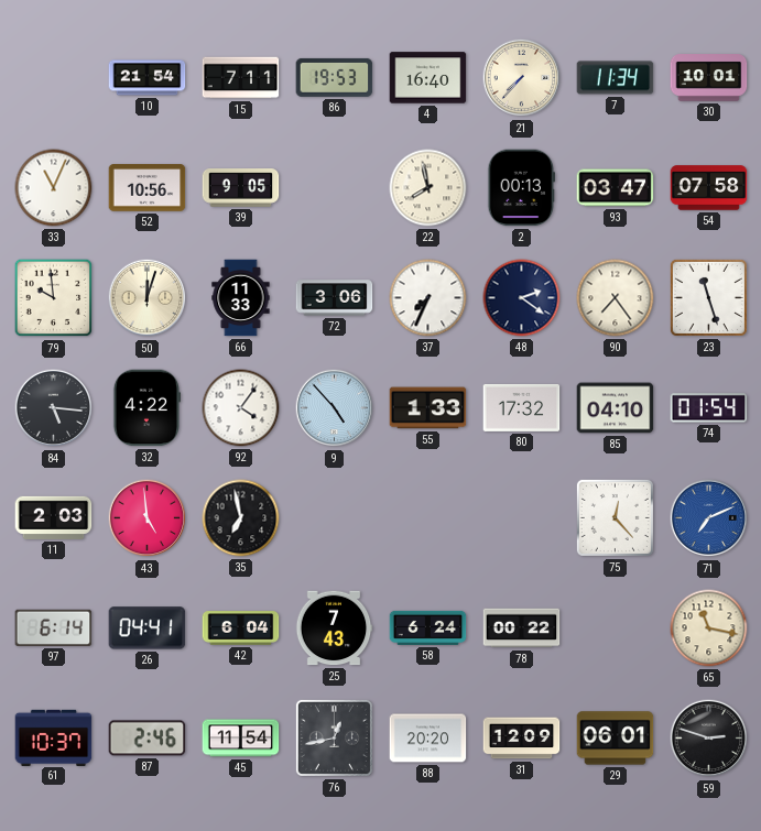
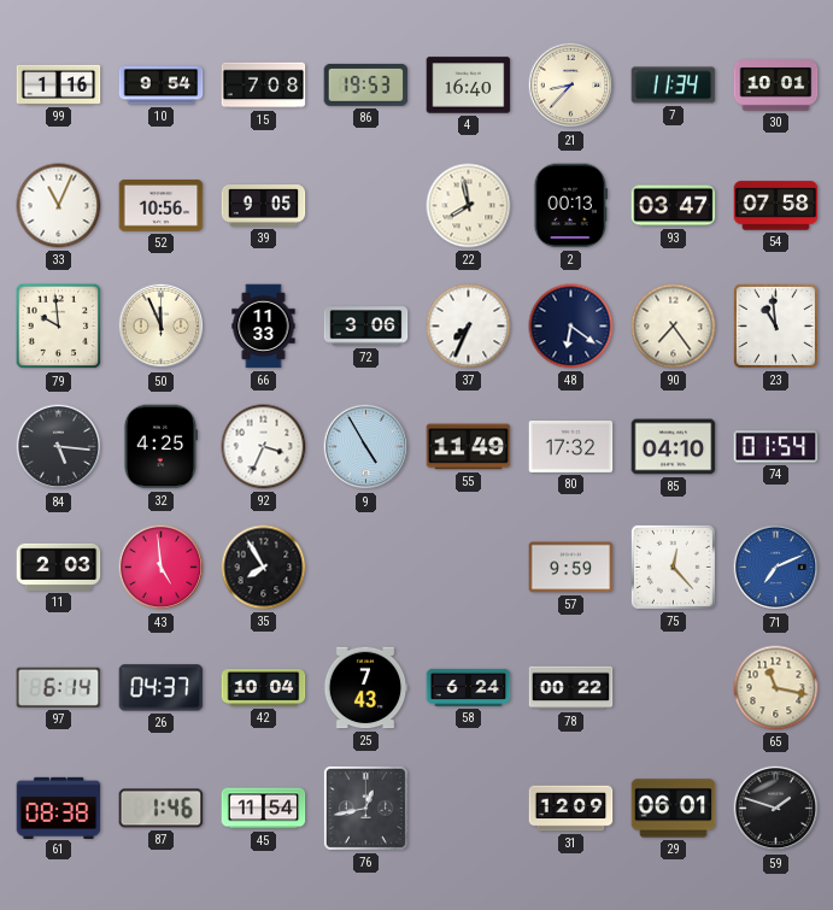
99: none -> 1:16
10: 21:54 -> 9:54
15: 7:11 -> 7:08
21: 7:37 -> 8:37
50: 12:03 -> 11:56
48: 2:21 -> 6:21
23: 11:27 -> 10:59
32: 4:22 -> 4:25
92: 4:06 -> 3:34
9: 4:53 -> 4:55
55: 1:33 -> 11:49
35: 6:58 -> 7:55
57: none -> 9:59
26: 04:41 -> 04:37
42: 6:04 -> 10:04
61: 10:37 -> 08:38
87: 2:46 -> 1:46
88: 20:20 -> none
59: 2:48 -> 1:48
